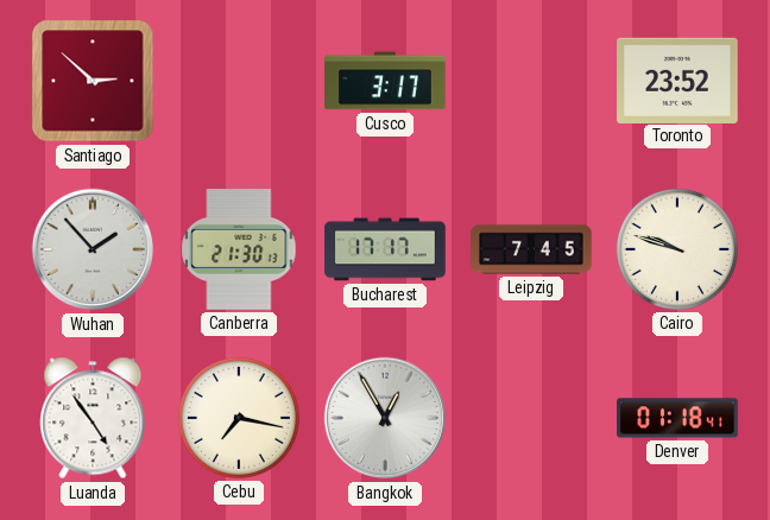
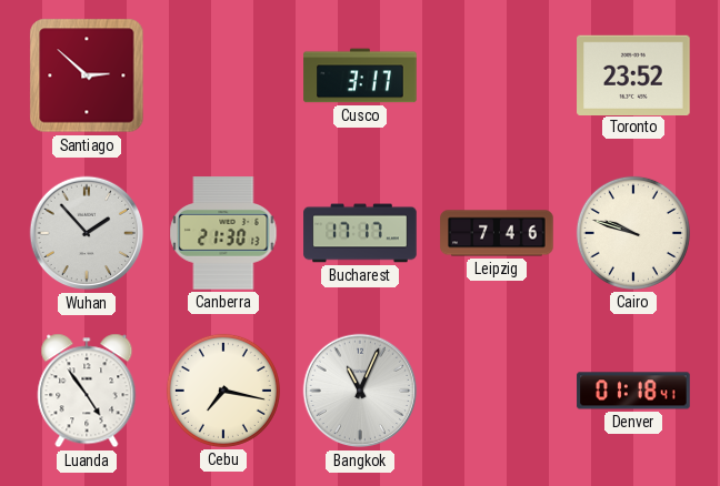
Leipzig: 7:45 -> 7:46
Bangkok: 12:55 -> 11:04
